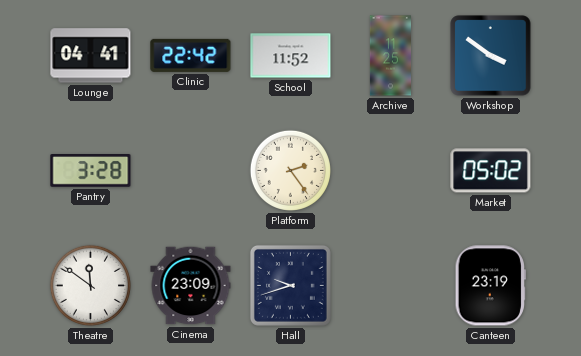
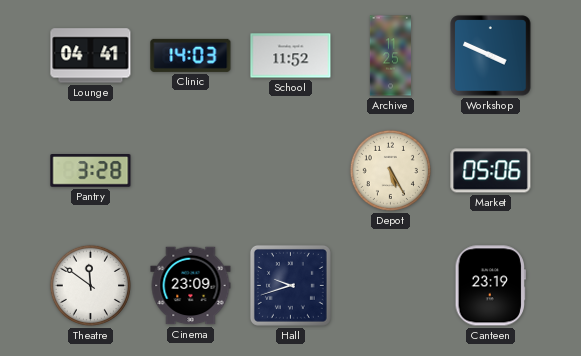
Clinic: 22:42 -> 14:03
Workshop: 3:51 -> 3:49
Platform: 2:24 -> none
Depot: none -> 5:25
Market: 05:02 -> 05:06
